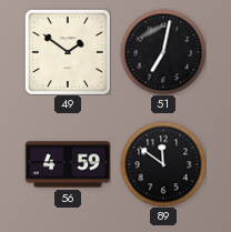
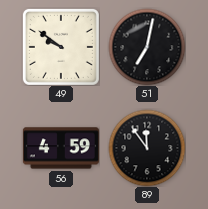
49: 1:51 -> 9:51
89: 11:51 -> 11:54
